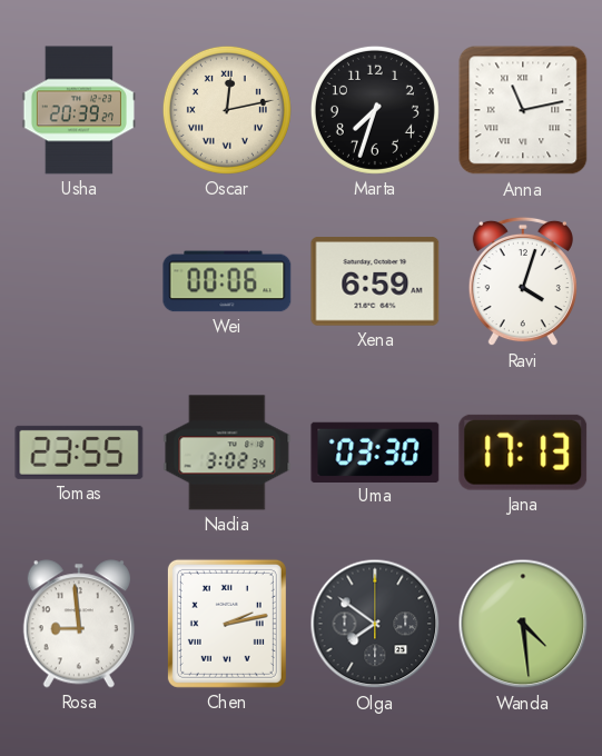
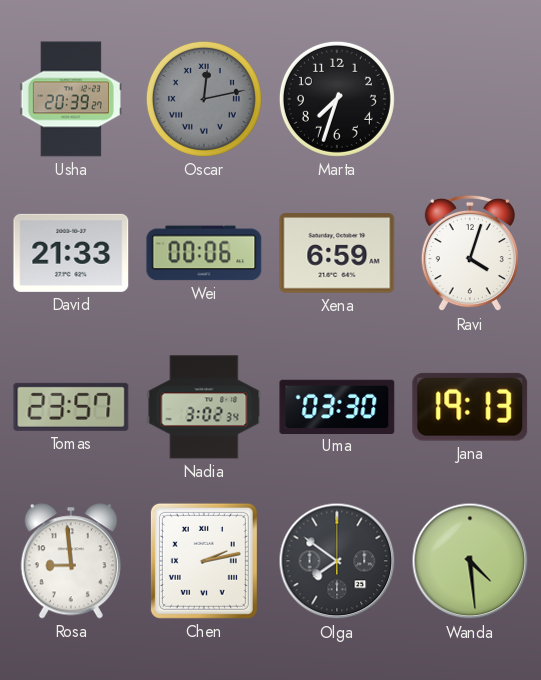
Oscar dial: cream -> grey
Anna: 11:13 -> none
David: none -> 21:33
Tomas: 23:55 -> 23:57
Jana: 17:13 -> 19:13
